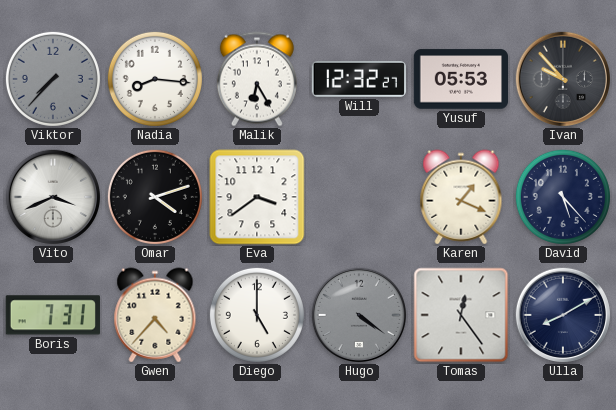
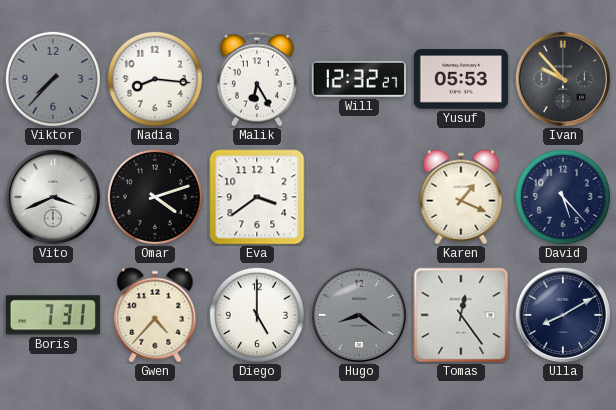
Hugo: 4:21 -> 8:21
